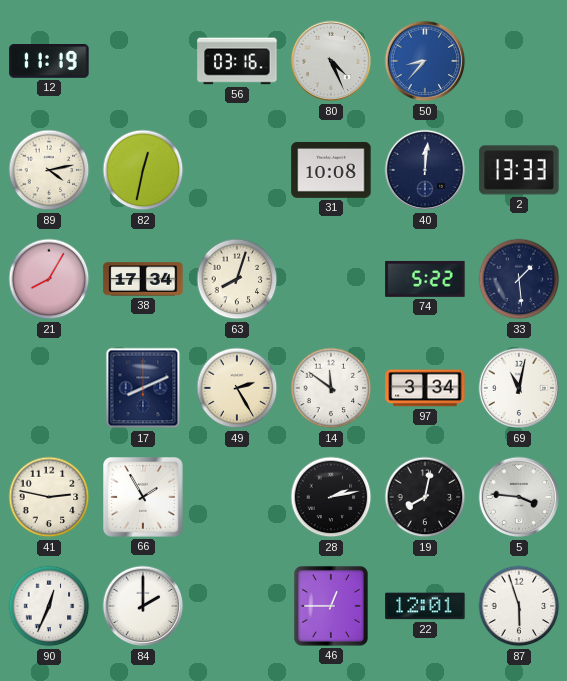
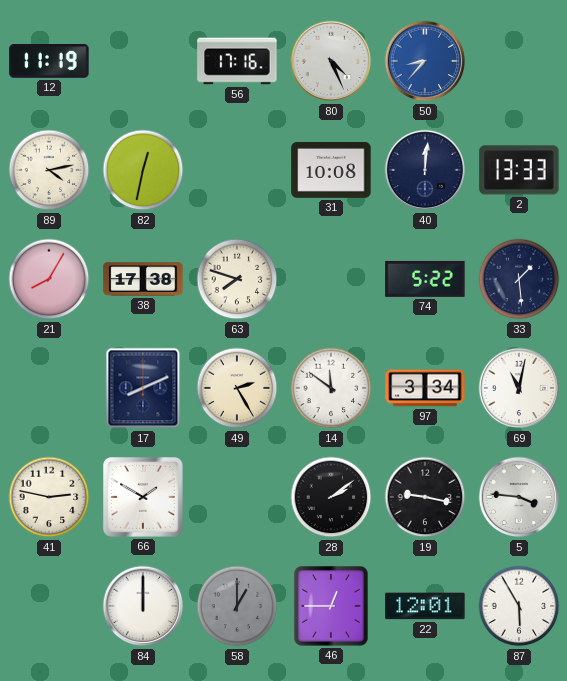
56: 03:16 -> 17:16
38: 17:34 -> 17:38
63: 8:03 -> 7:48
66: 1:55 -> 1:50
28: 2:13 -> 2:09
19: 8:02 -> 9:17
90: 12:34 -> none
84: 2:00 -> 12:00
58: none -> 1:00
87: 5:57 -> 5:55
